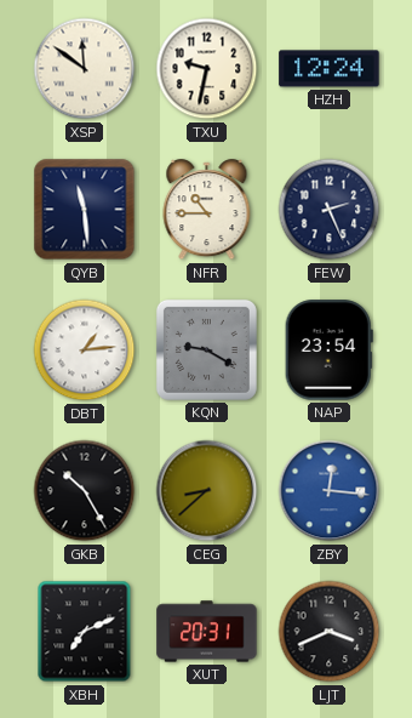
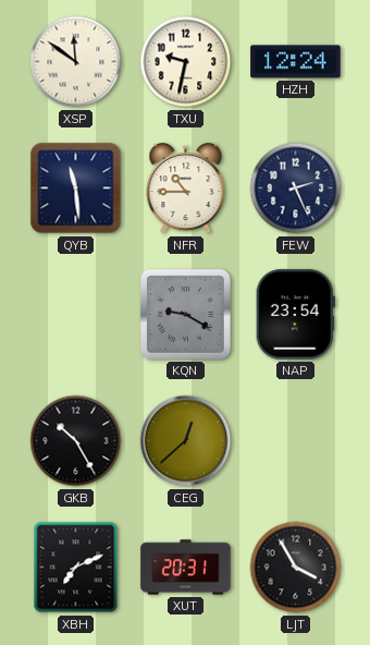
DBT: 1:14 -> none
CEG: 8:38 -> 12:38
ZBY: 12:16 -> none
LJT: 3:41 -> 3:55
